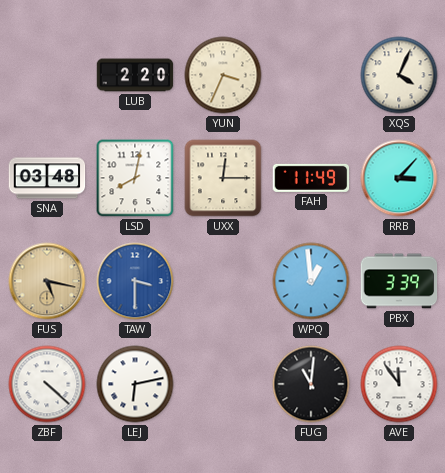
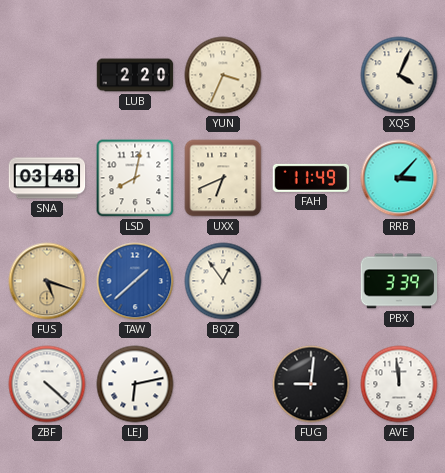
UXX: 12:15 -> 6:41
FUS: 5:17 -> 5:18
TAW: 3:30 -> 1:38
BQZ: none -> 12:54
WPQ: 12:59 -> none
FUG: 11:01 -> 9:01
AVE: 11:54 -> 11:59
